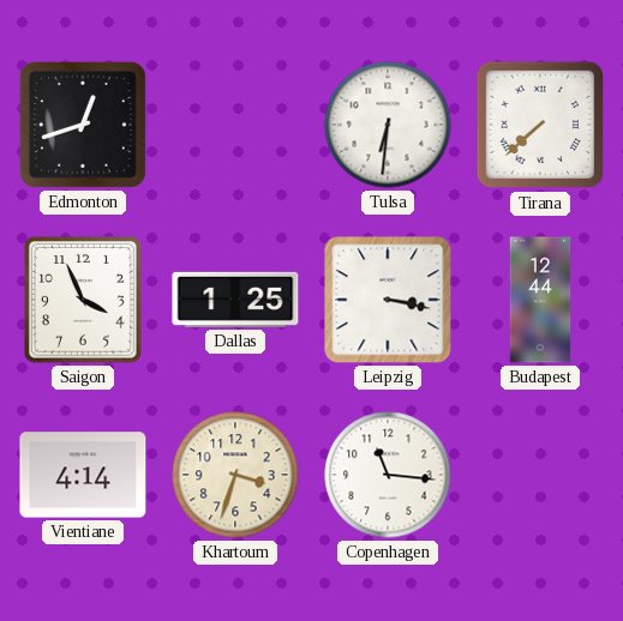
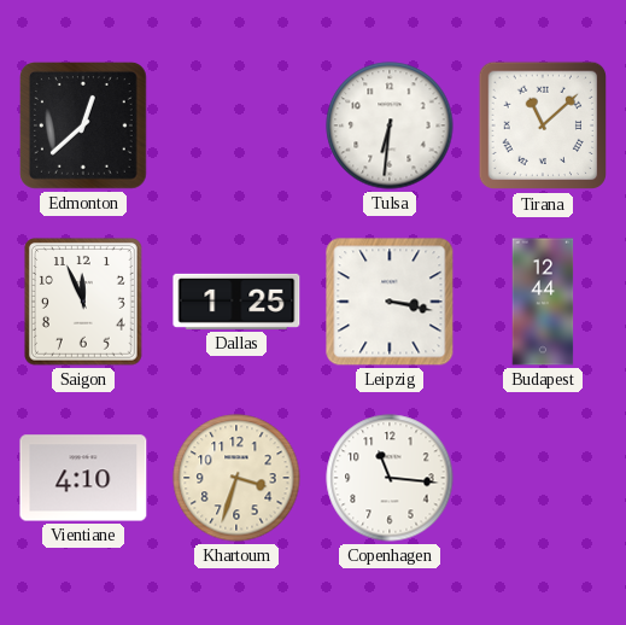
Edmonton: 12:42 -> 12:38
Tirana: 7:38 -> 11:08
Saigon: 3:56 -> 11:56
Vientiane: 4:14 -> 4:10
